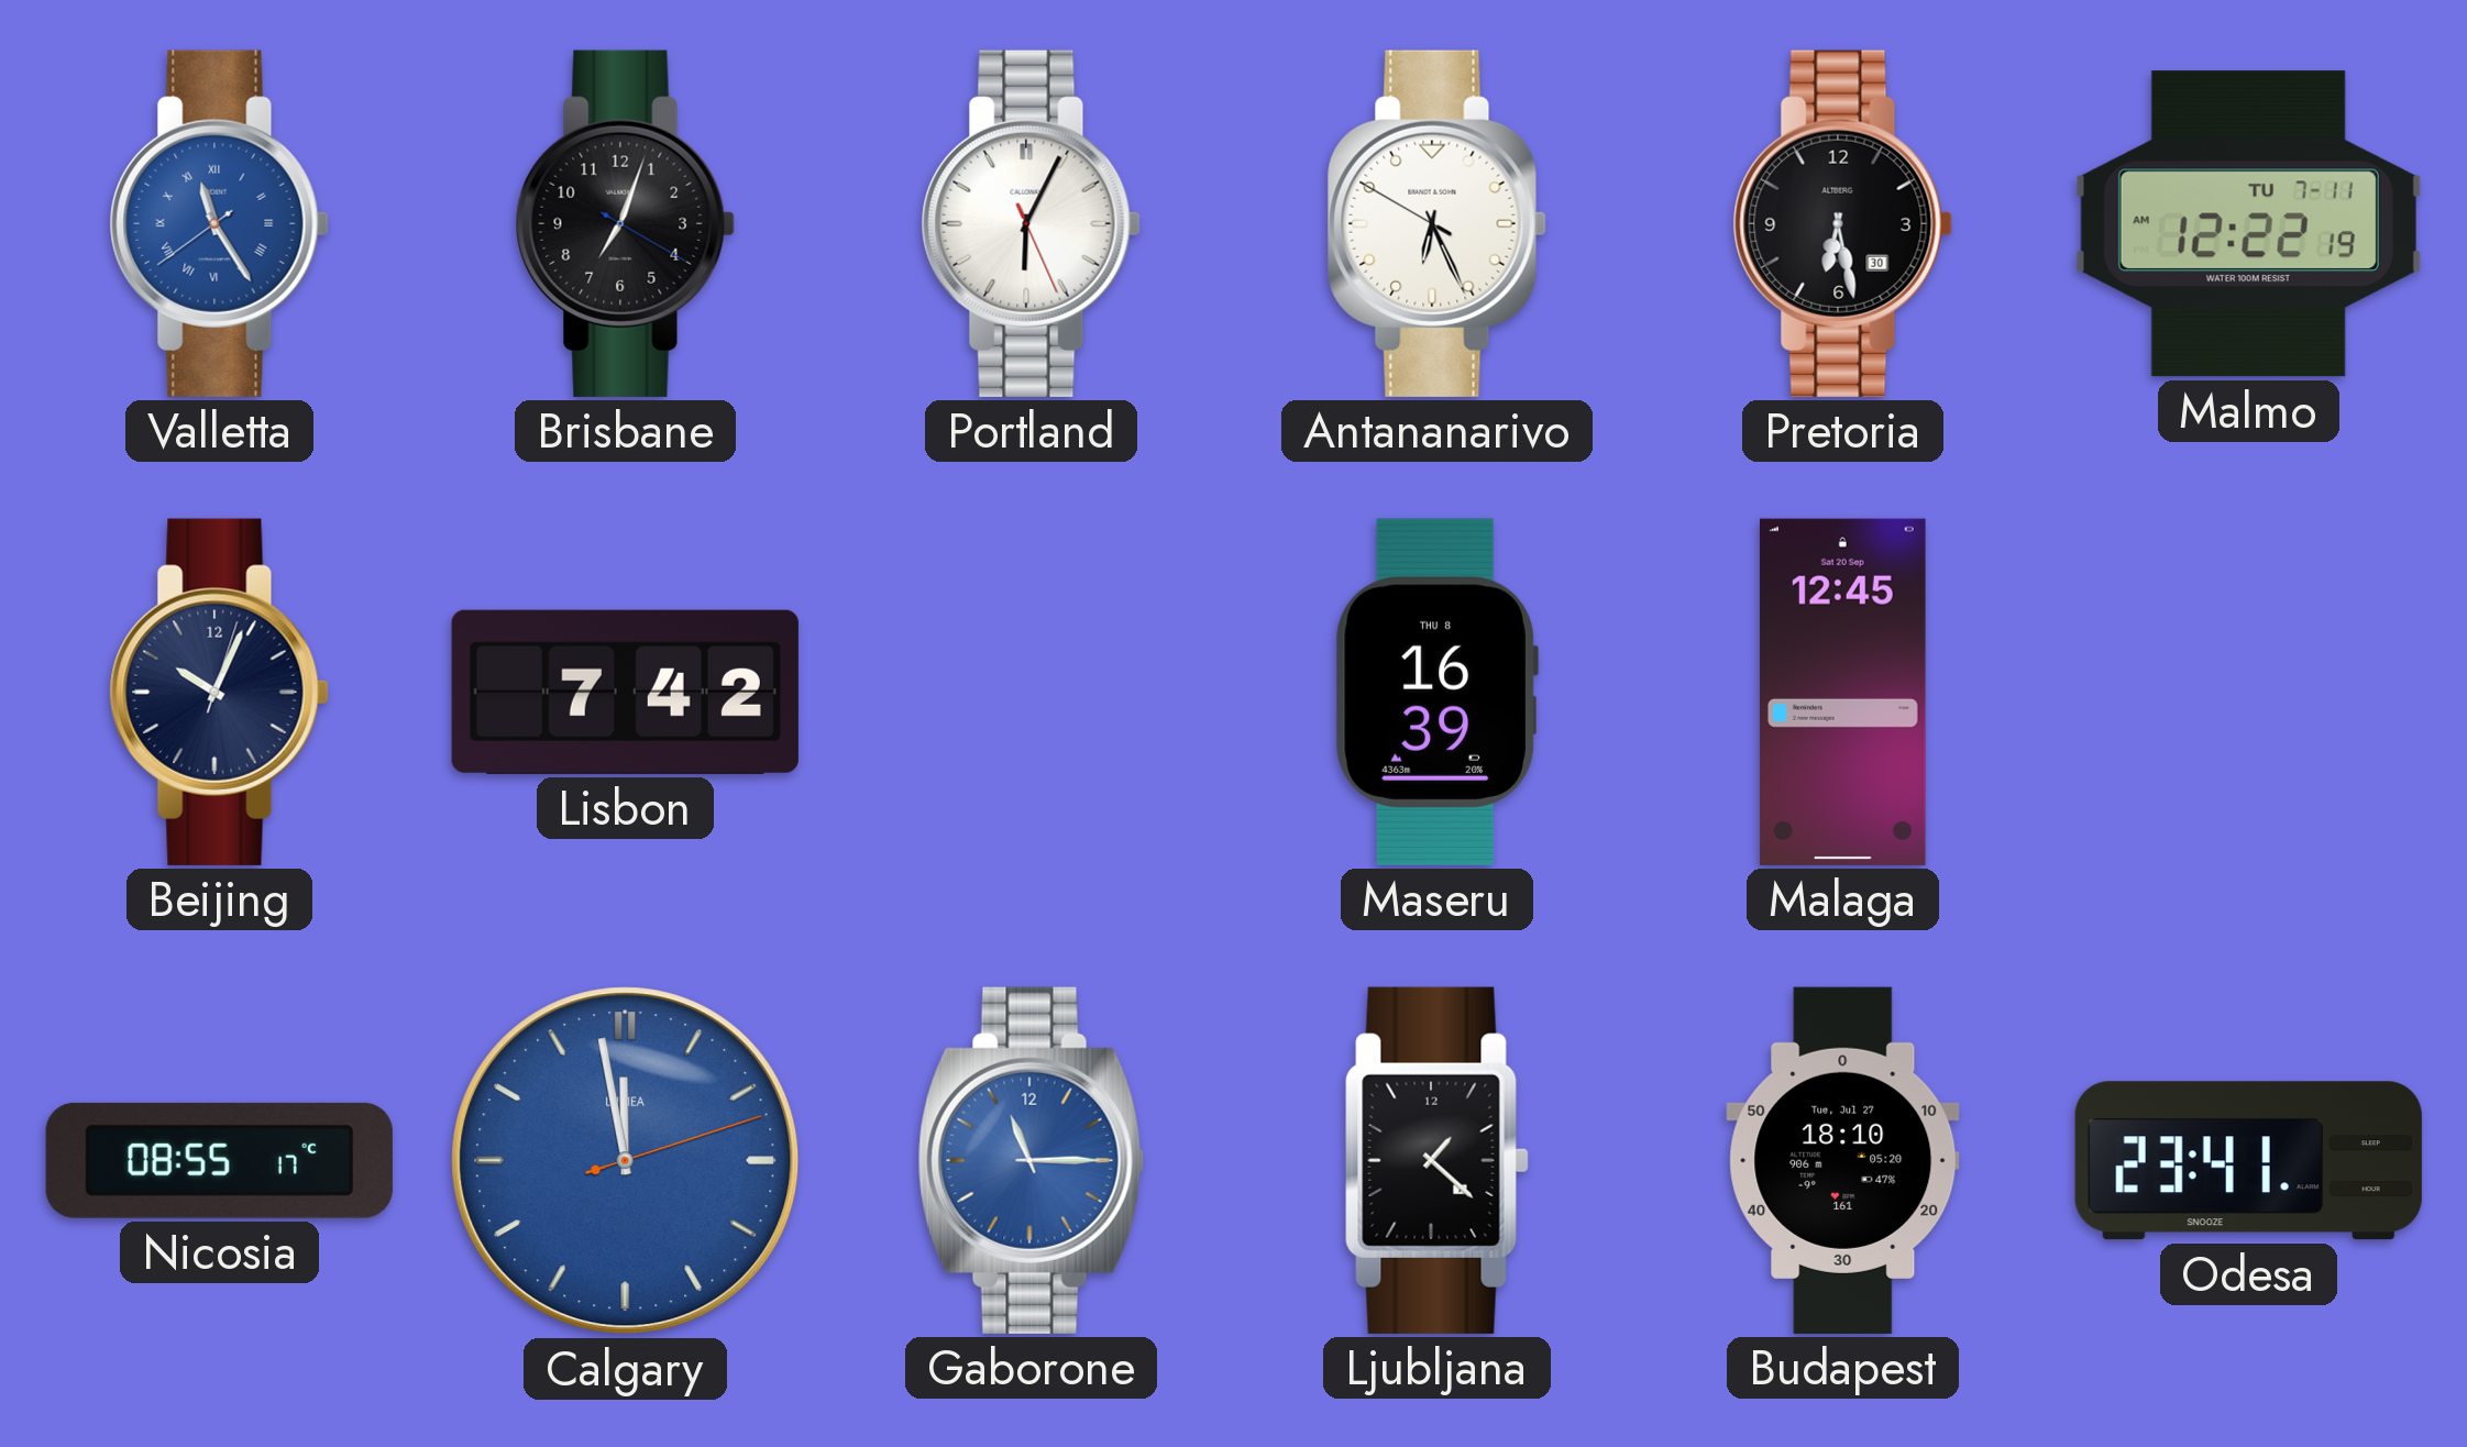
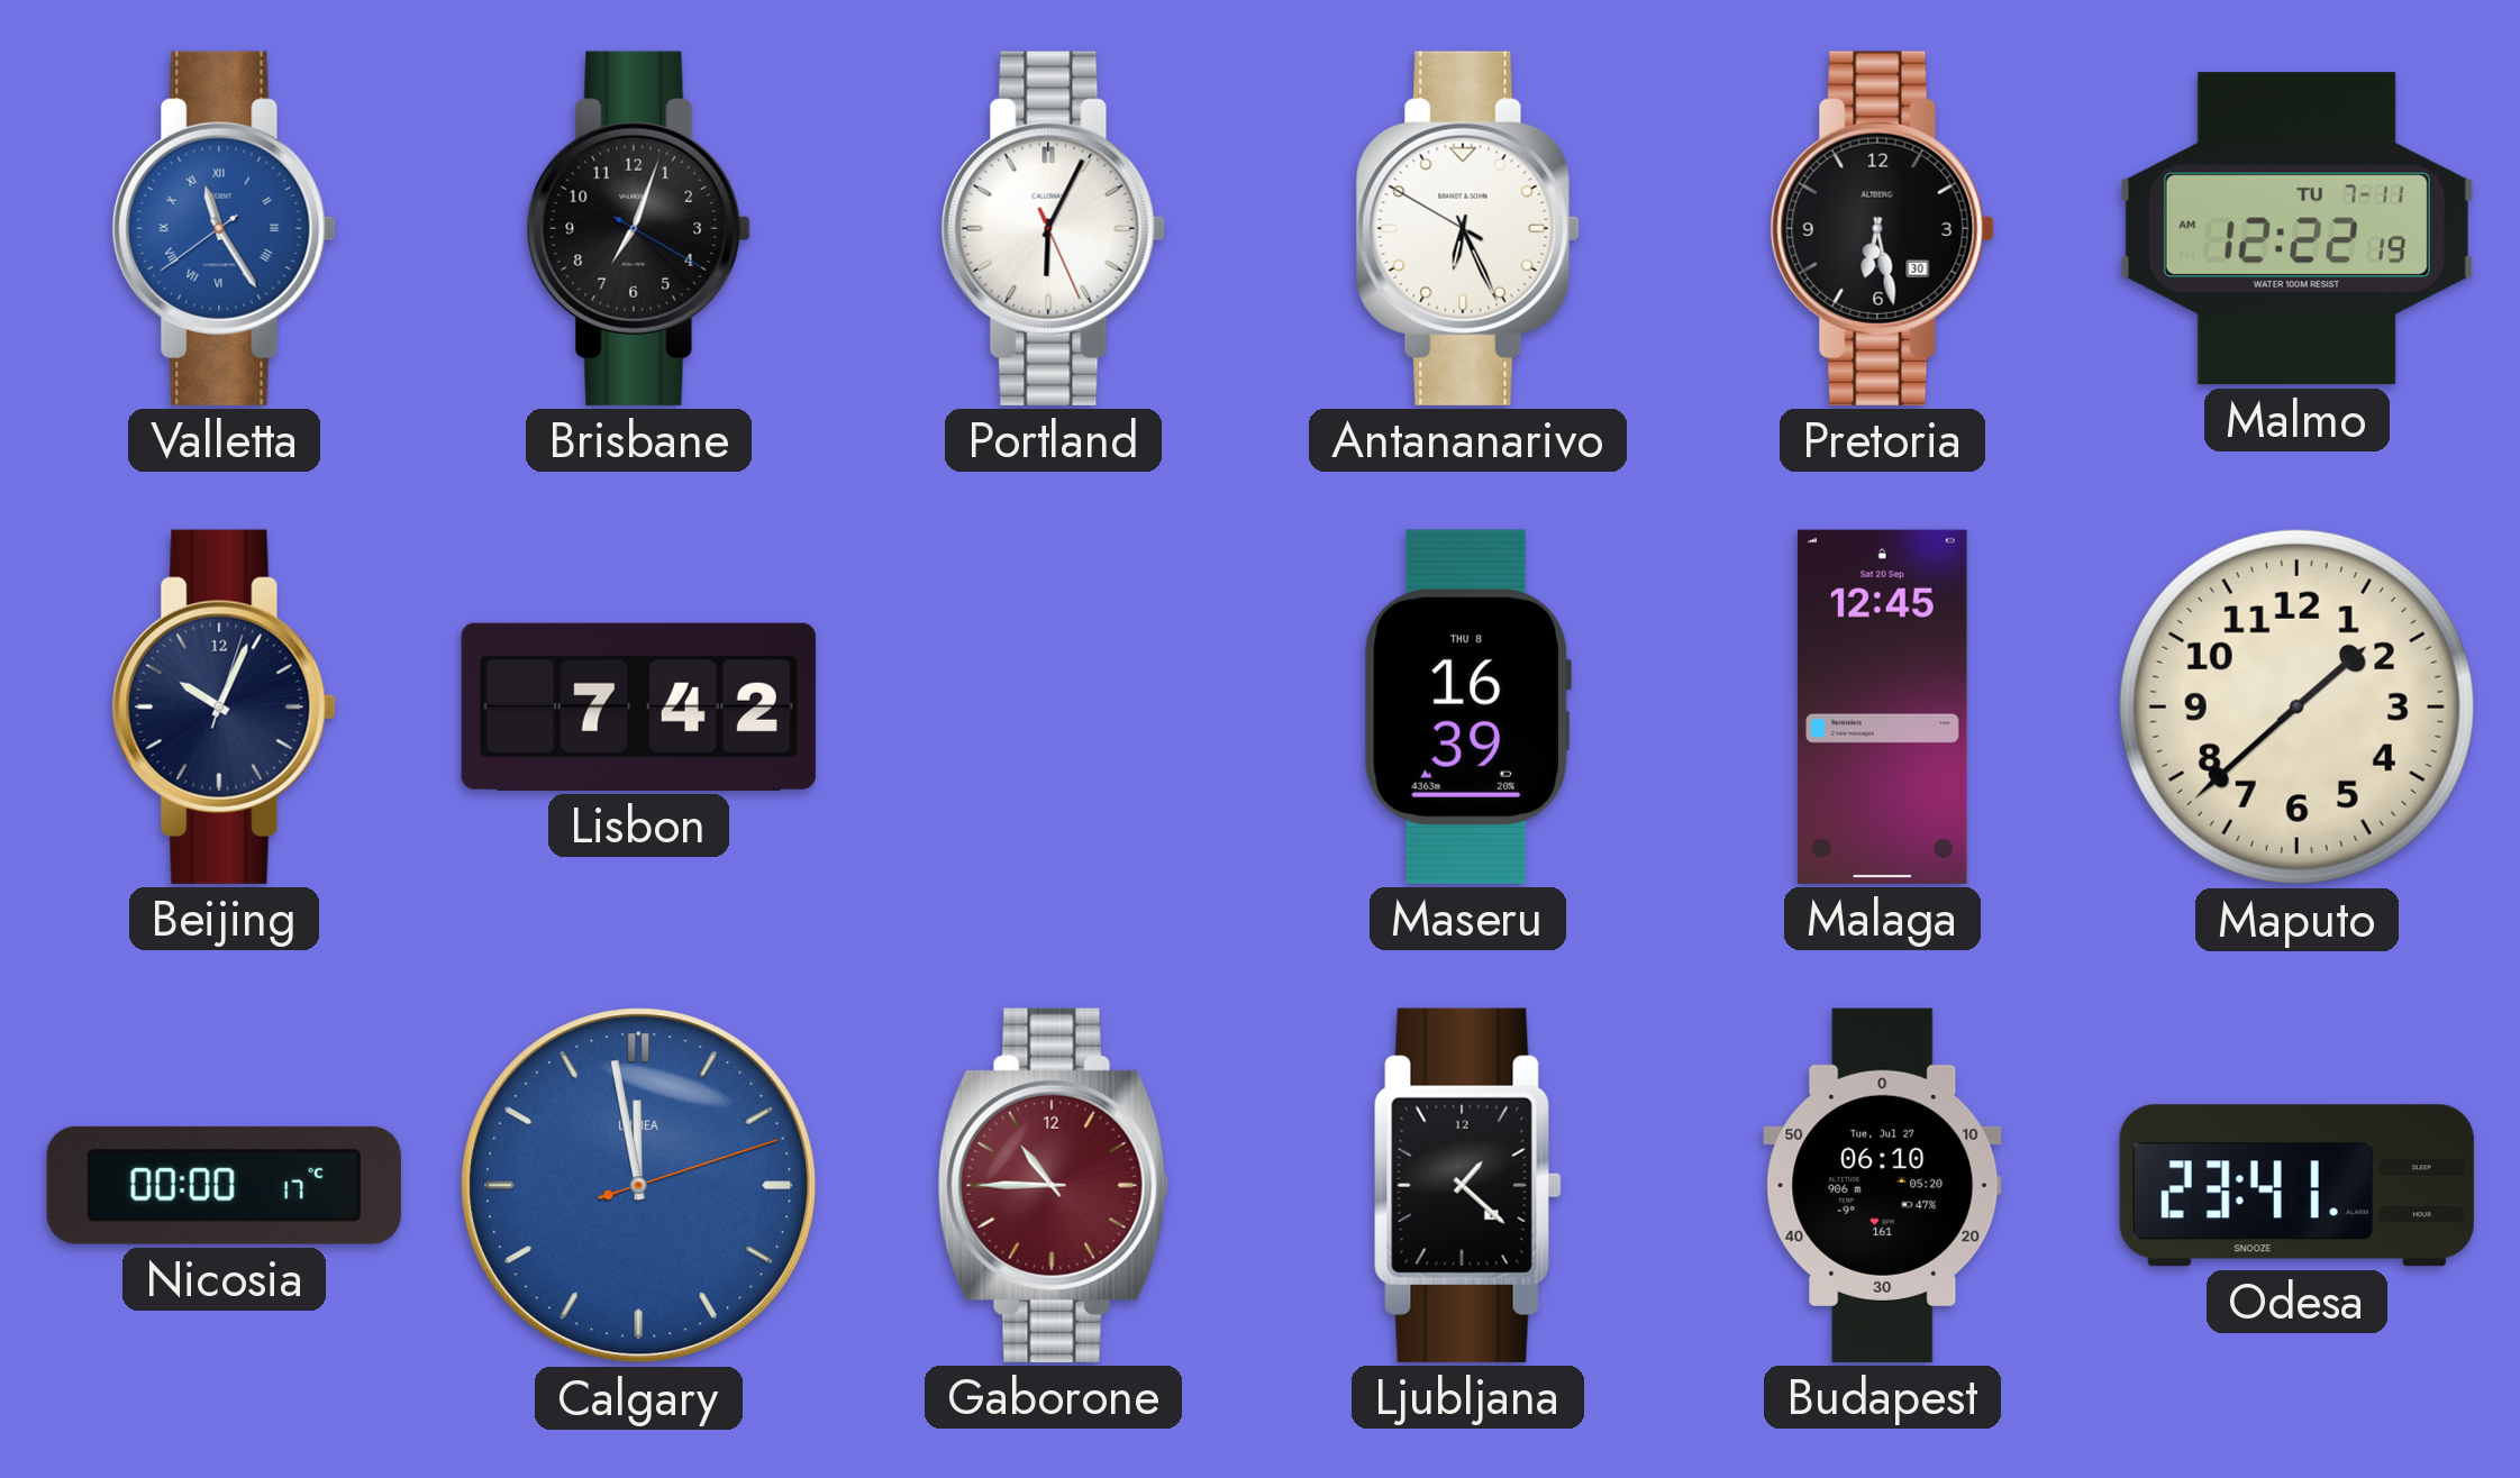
Maputo: none -> 1:38
Nicosia: 08:55 -> 00:00
Gaborone: 11:15 -> 10:45
Gaborone dial: blue -> burgundy
Budapest: 18:10 -> 06:10
